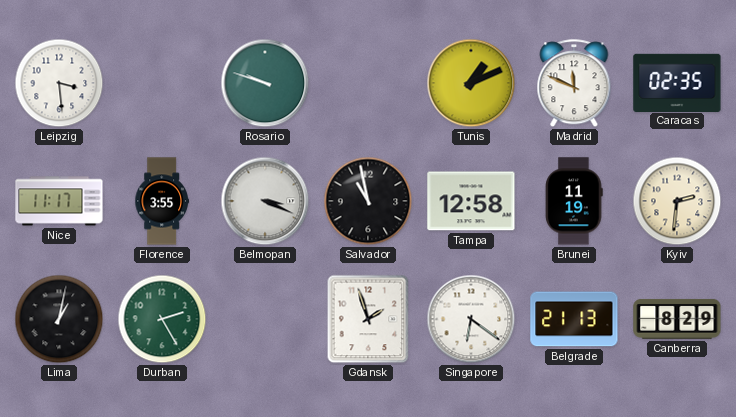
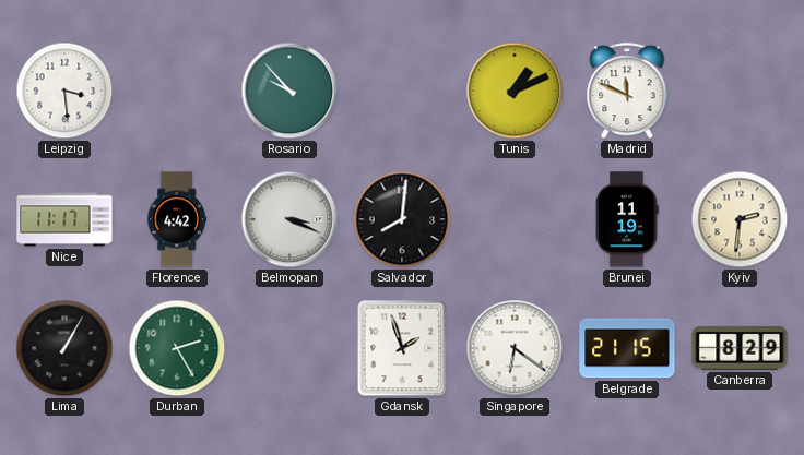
Rosario: 9:48 -> 9:53
Caracas: 02:35 -> none
Florence: 3:55 -> 4:42
Salvador: 10:58 -> 8:01
Tampa: 12:58 -> none
Lima: 1:02 -> 1:05
Belgrade: 21:13 -> 21:15
